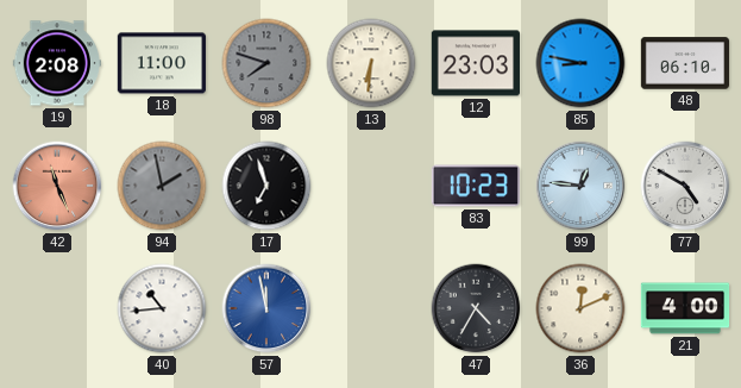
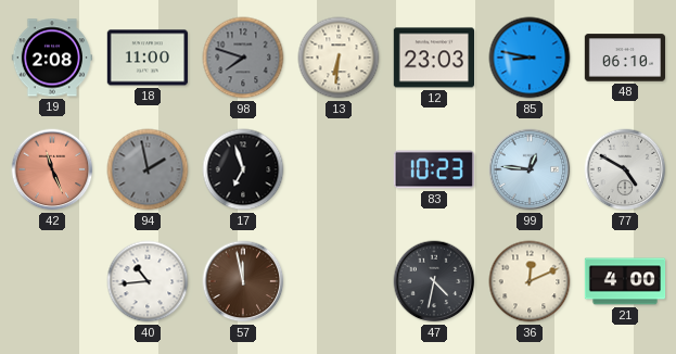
57 dial: blue -> brown
47: 4:35 -> 4:32
